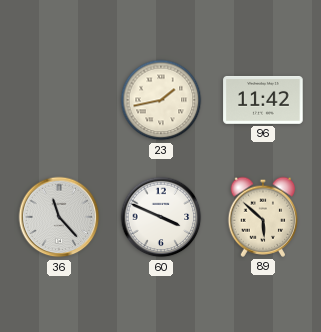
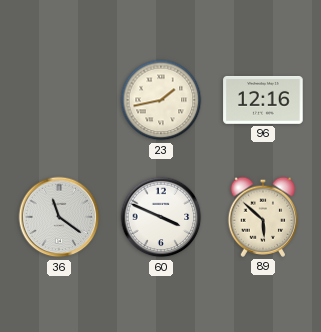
96: 11:42 -> 12:16
36: 11:23 -> 11:21
